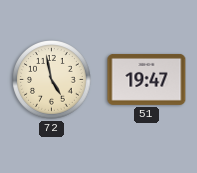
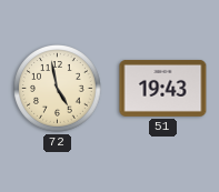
51: 19:47 -> 19:43
